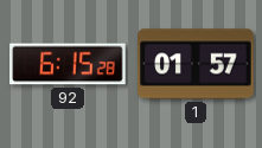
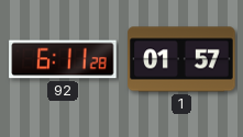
92: 6:15 -> 6:11
